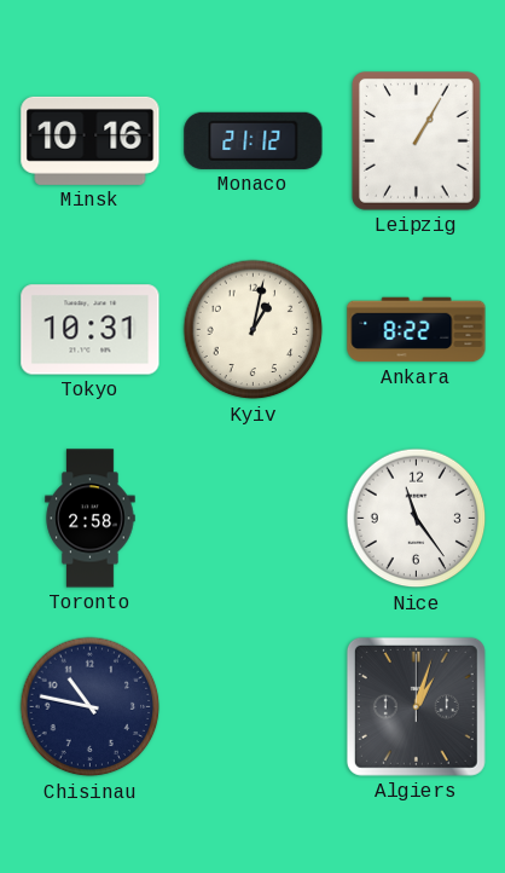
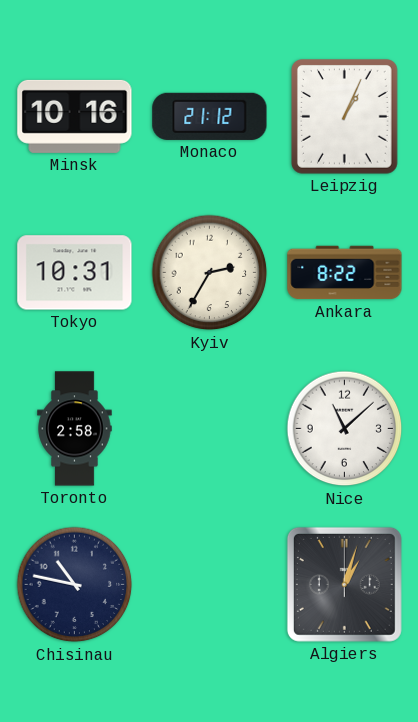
Leipzig: 1:05 -> 1:04
Kyiv: 1:02 -> 2:35
Nice: 11:24 -> 11:08
